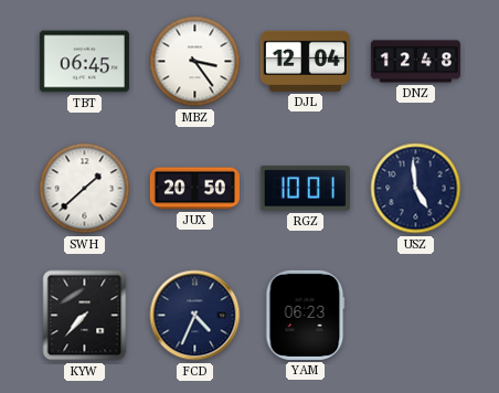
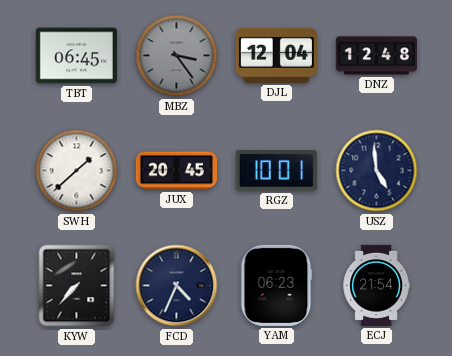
MBZ dial: white -> grey
JUX: 20:50 -> 20:45
ECJ: none -> 21:54
